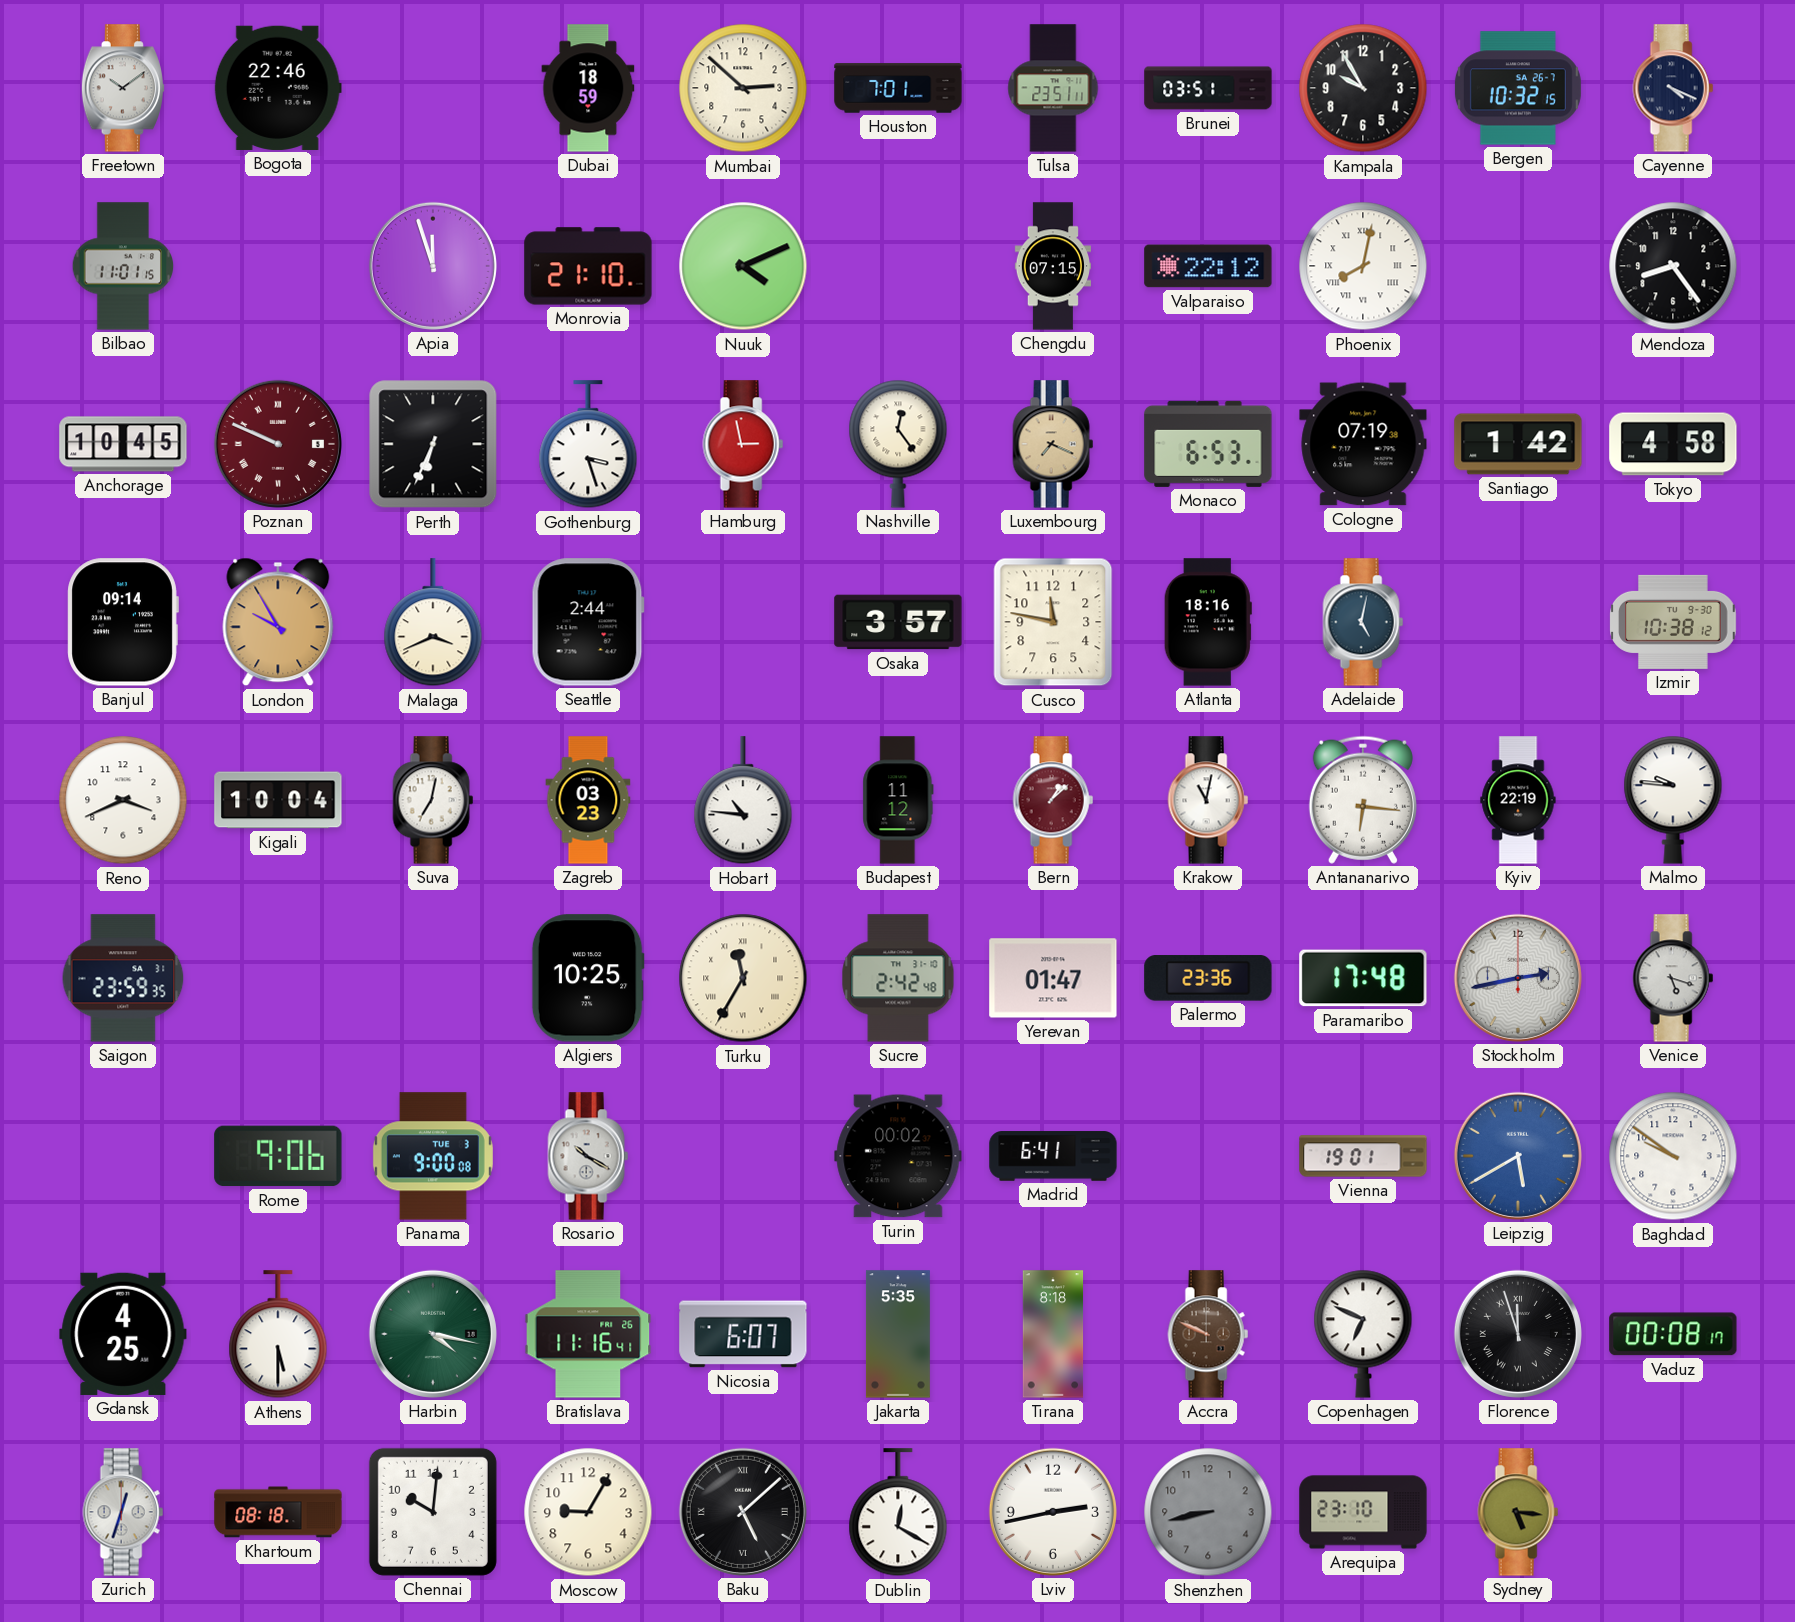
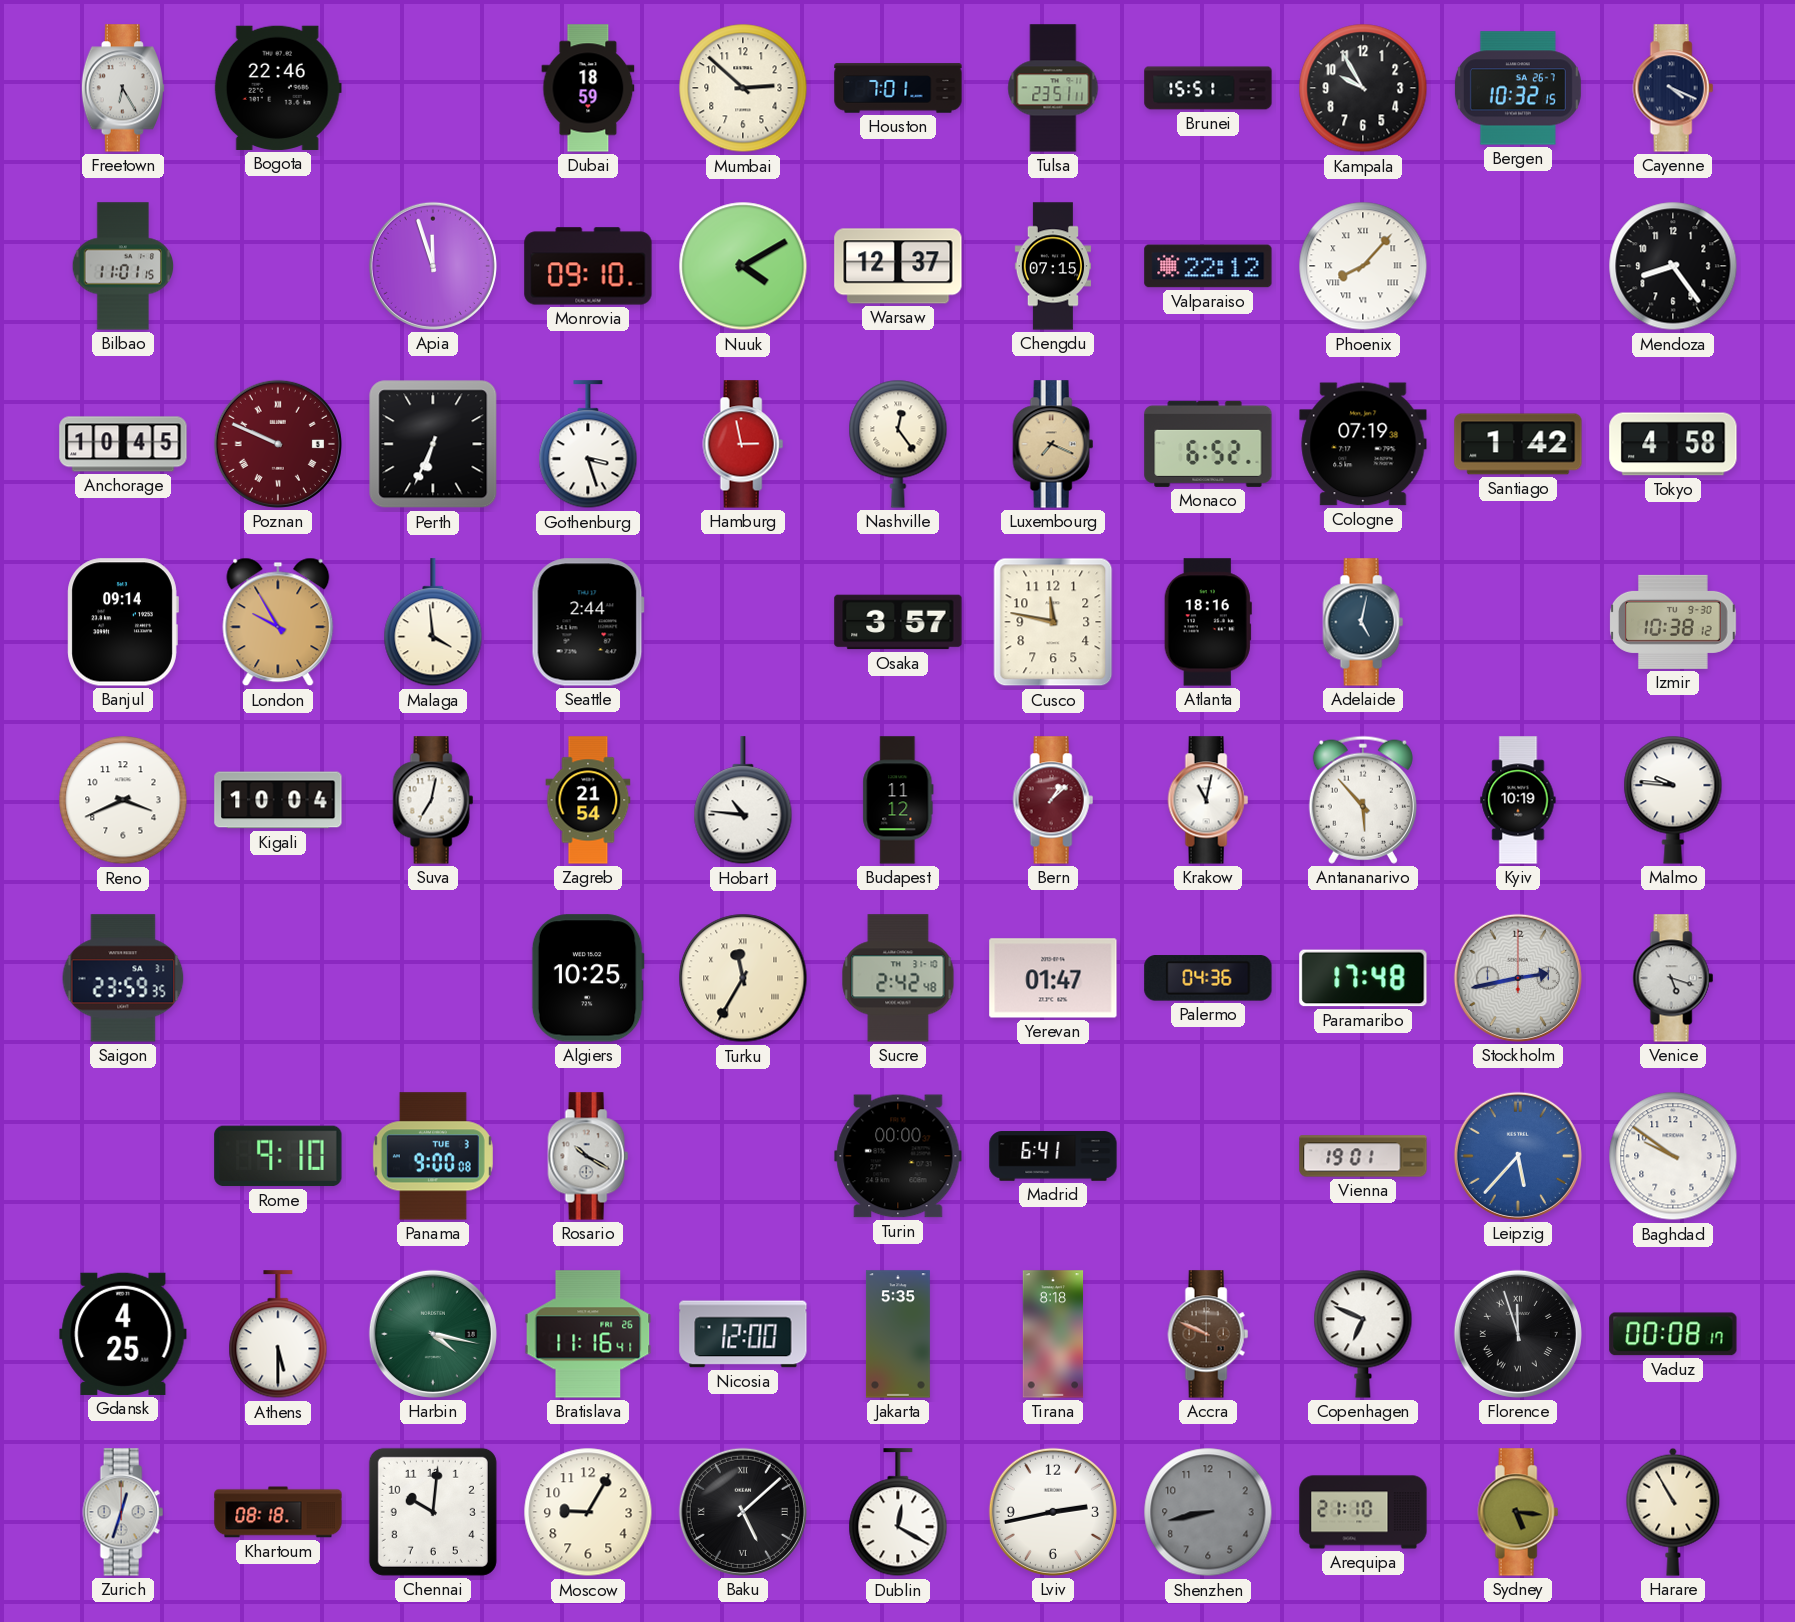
Freetown: 10:09 -> 6:25
Brunei: 03:51 -> 15:51
Monrovia: 21:10 -> 09:10
Nuuk: 4:11 -> 4:10
Warsaw: none -> 12:37
Phoenix: 8:02 -> 8:07
Monaco: 6:53 -> 6:52
Malaga: 3:41 -> 3:59
Zagreb: 03:23 -> 21:54
Antananarivo: 6:16 -> 5:53
Kyiv: 22:19 -> 10:19
Palermo: 23:36 -> 04:36
Rome: 9:06 -> 9:10
Turin: 00:02 -> 00:00
Leipzig: 5:40 -> 5:37
Nicosia: 6:07 -> 12:00
Arequipa: 23:10 -> 21:10
Harare: none -> 10:55
